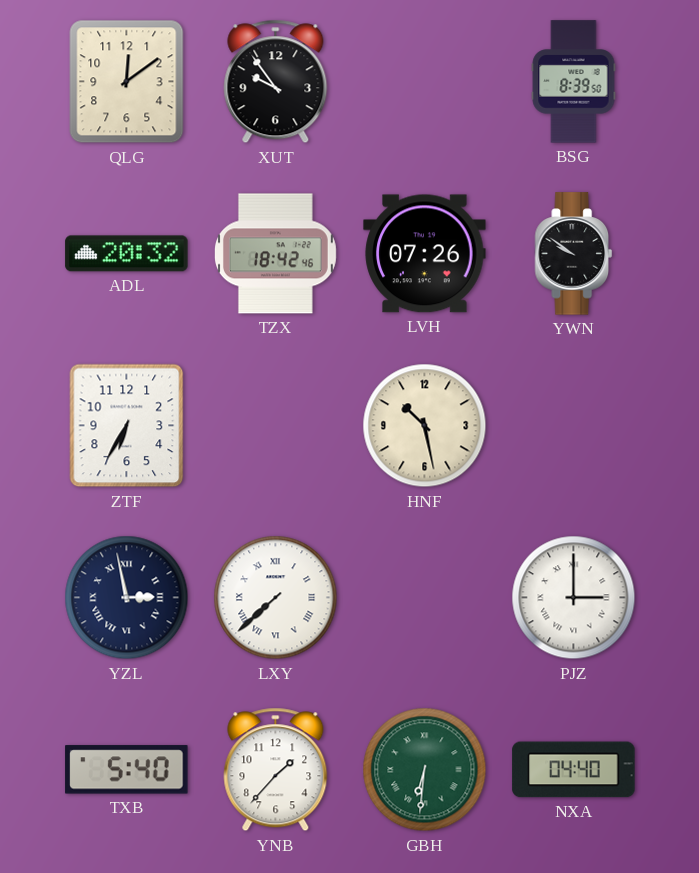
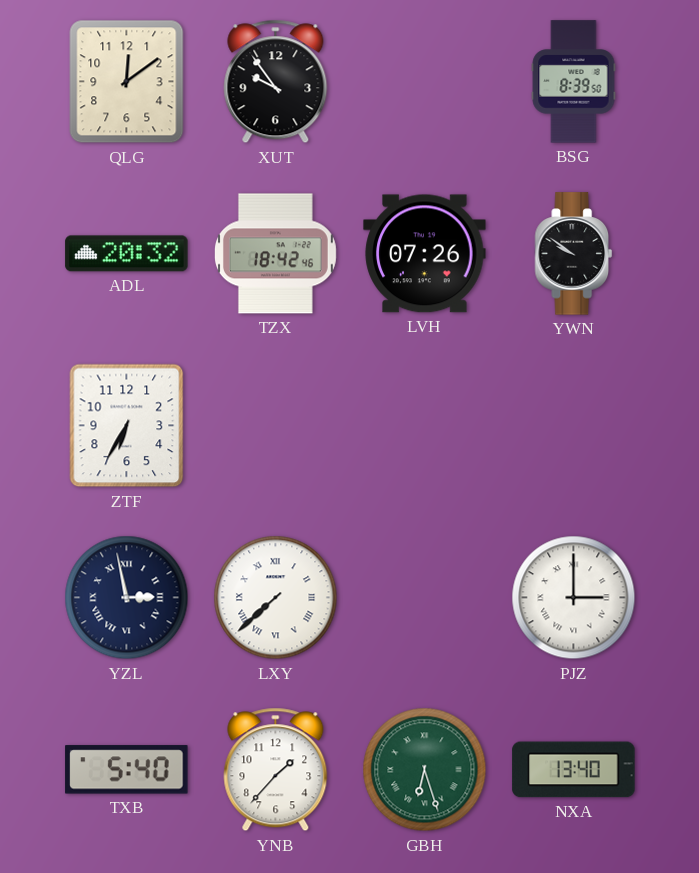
HNF: 10:28 -> none
GBH: 6:31 -> 6:27
NXA: 04:40 -> 13:40
